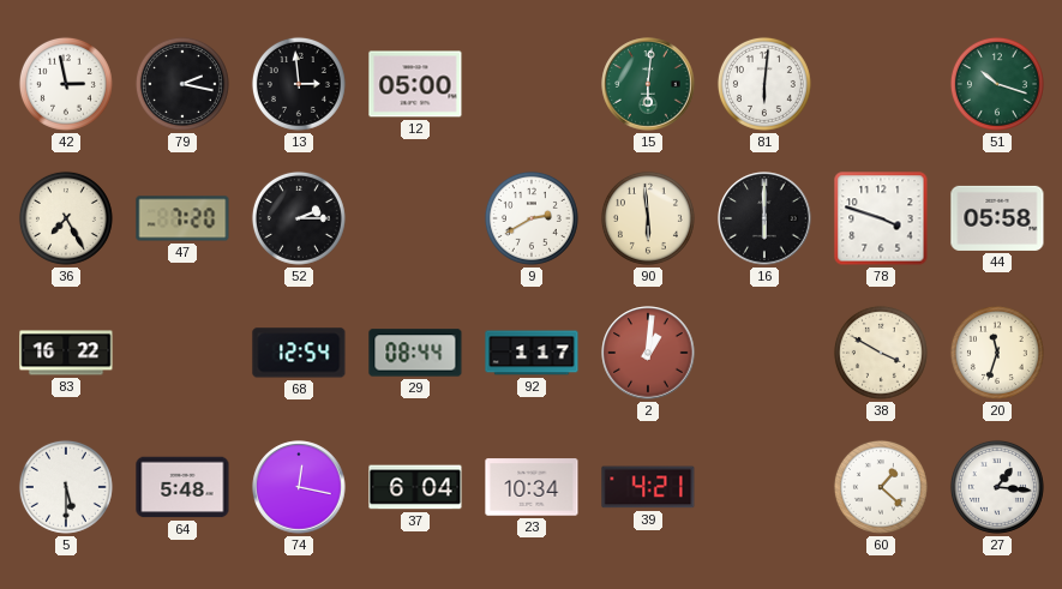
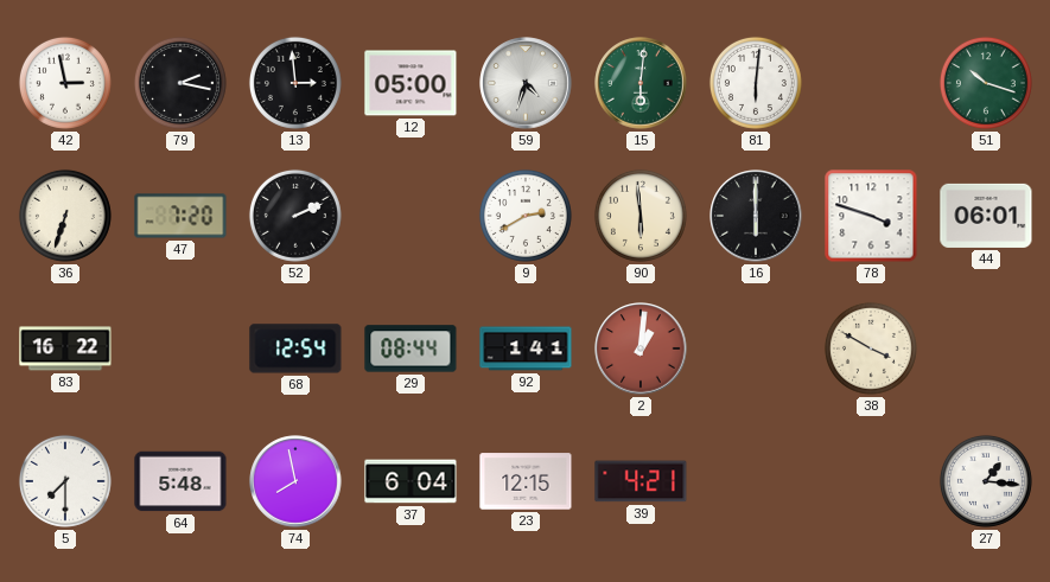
59: none -> 4:33
36: 7:25 -> 6:33
52: 2:15 -> 2:11
44: 05:58 -> 06:01
92: 1:17 -> 1:41
20: 11:33 -> none
5: 5:30 -> 7:30
74: 12:17 -> 7:58
23: 10:34 -> 12:15
60: 1:22 -> none
